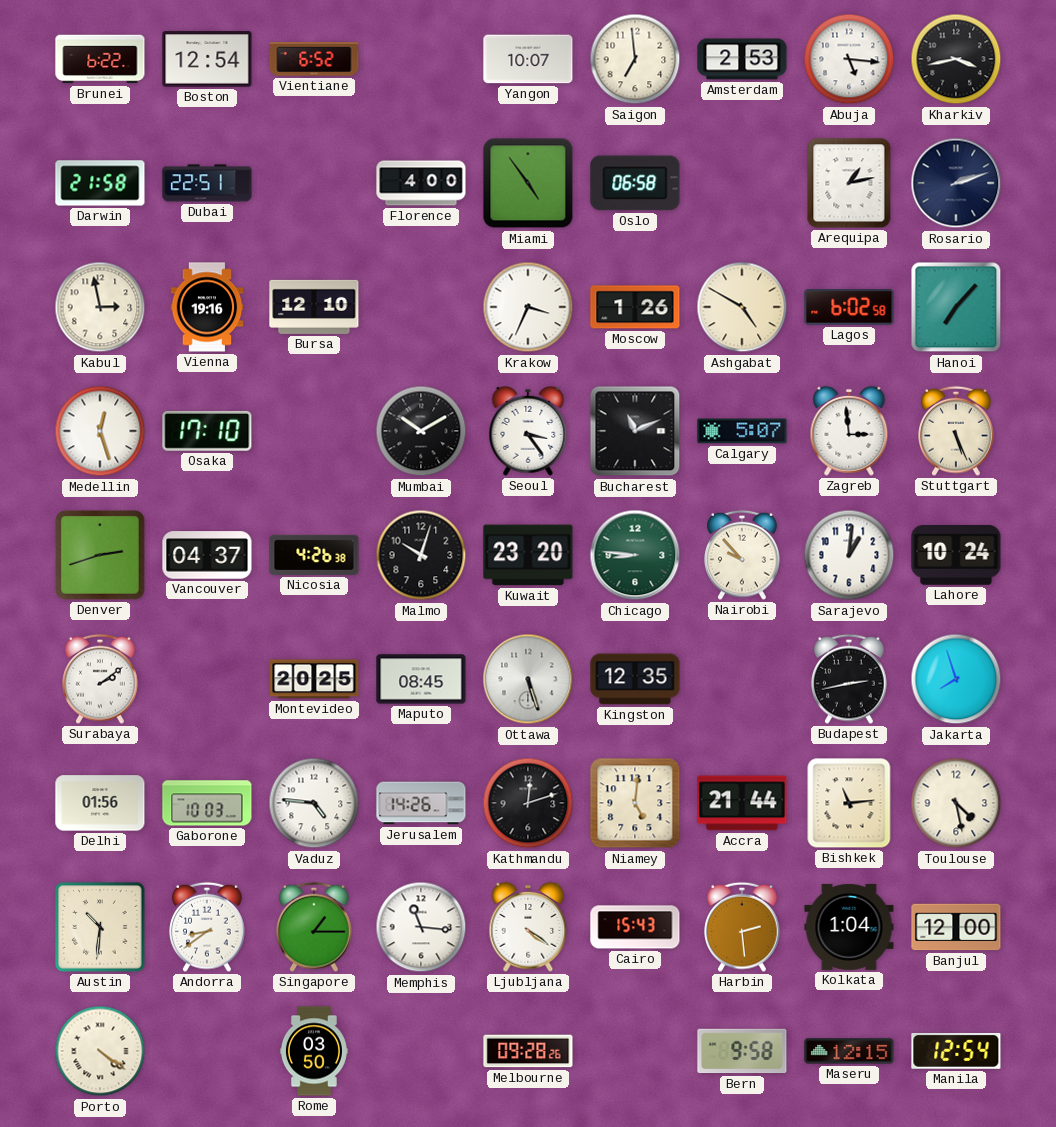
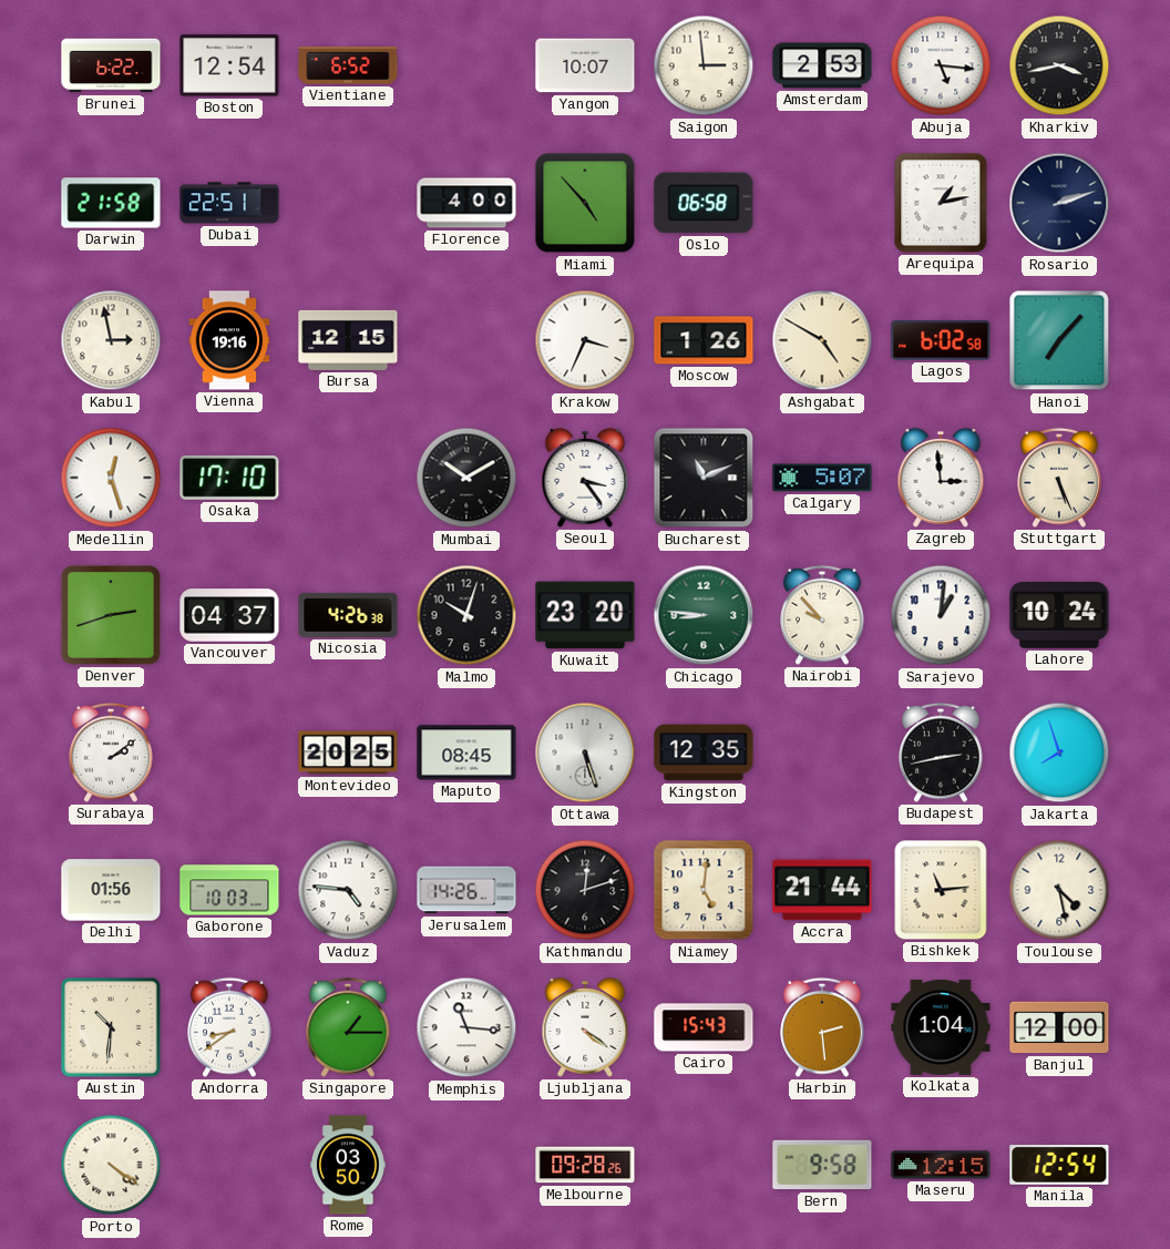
Saigon: 6:59 -> 2:59
Miami: 4:54 -> 4:53
Bursa: 12:10 -> 12:15
